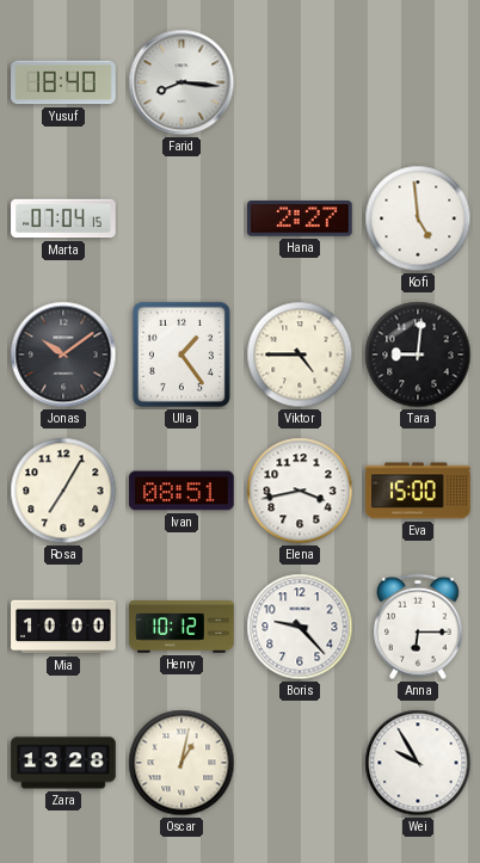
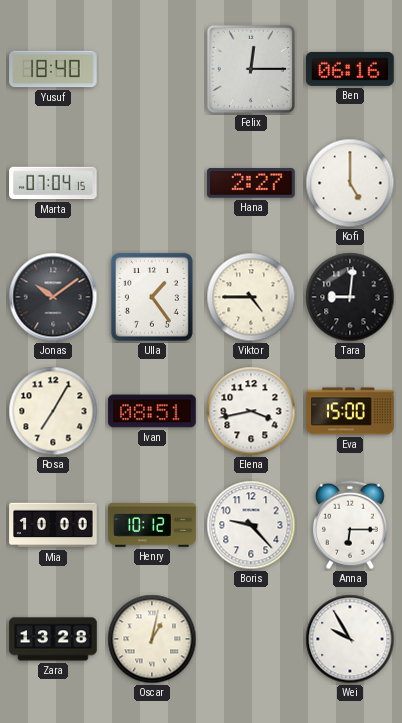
Farid: 8:16 -> none
Felix: none -> 12:15
Ben: none -> 06:16
Kofi: 4:59 -> 5:00
